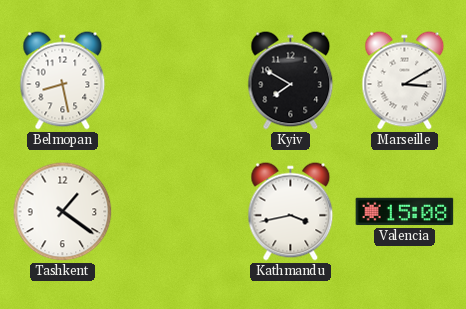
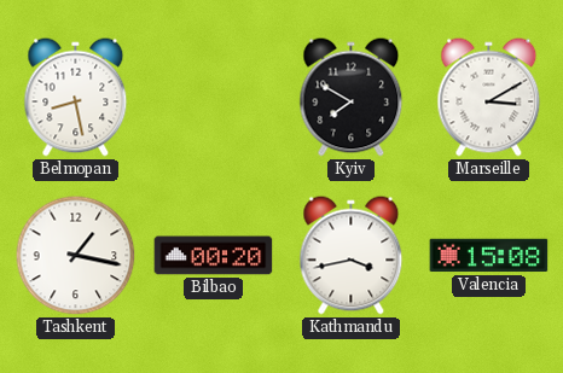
Tashkent: 1:21 -> 1:17
Bilbao: none -> 00:20
